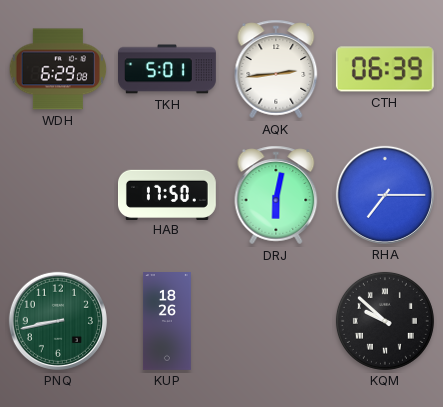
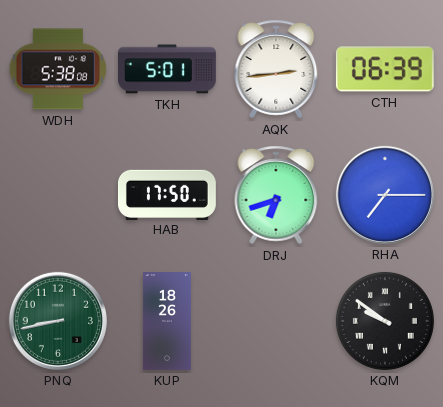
WDH: 6:29 -> 5:38
DRJ: 6:02 -> 6:42
KQM: 9:52 -> 9:51
